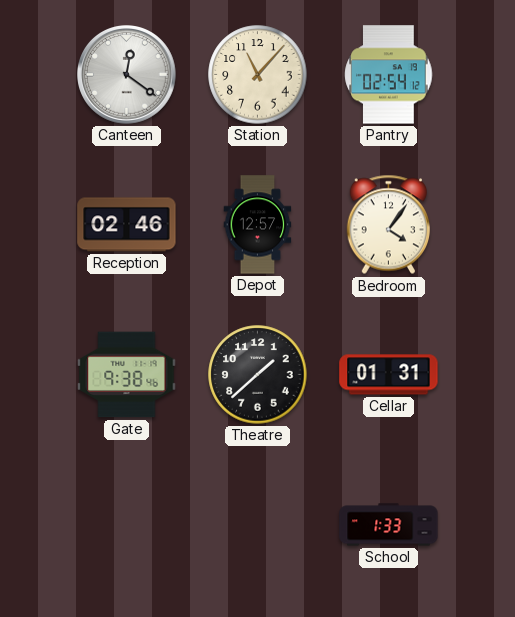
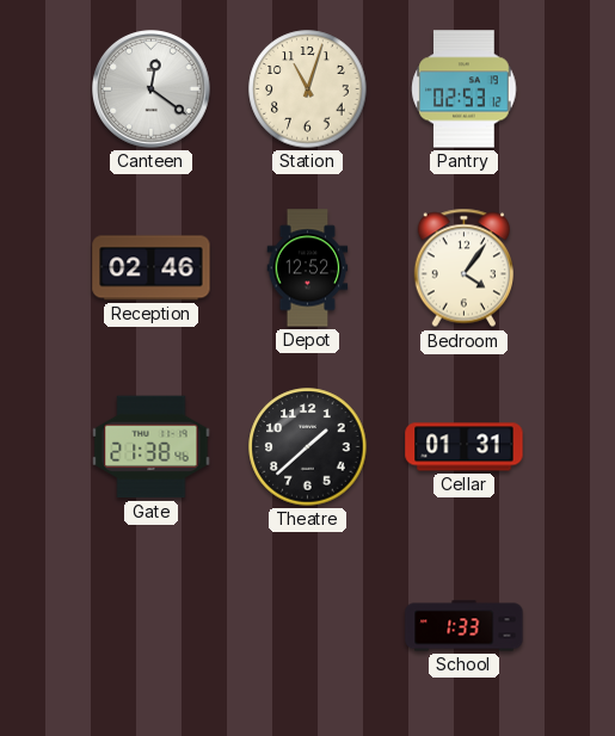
Station: 11:07 -> 11:03
Pantry: 02:54 -> 02:53
Depot: 12:57 -> 12:52
Gate: 9:38 -> 21:38
